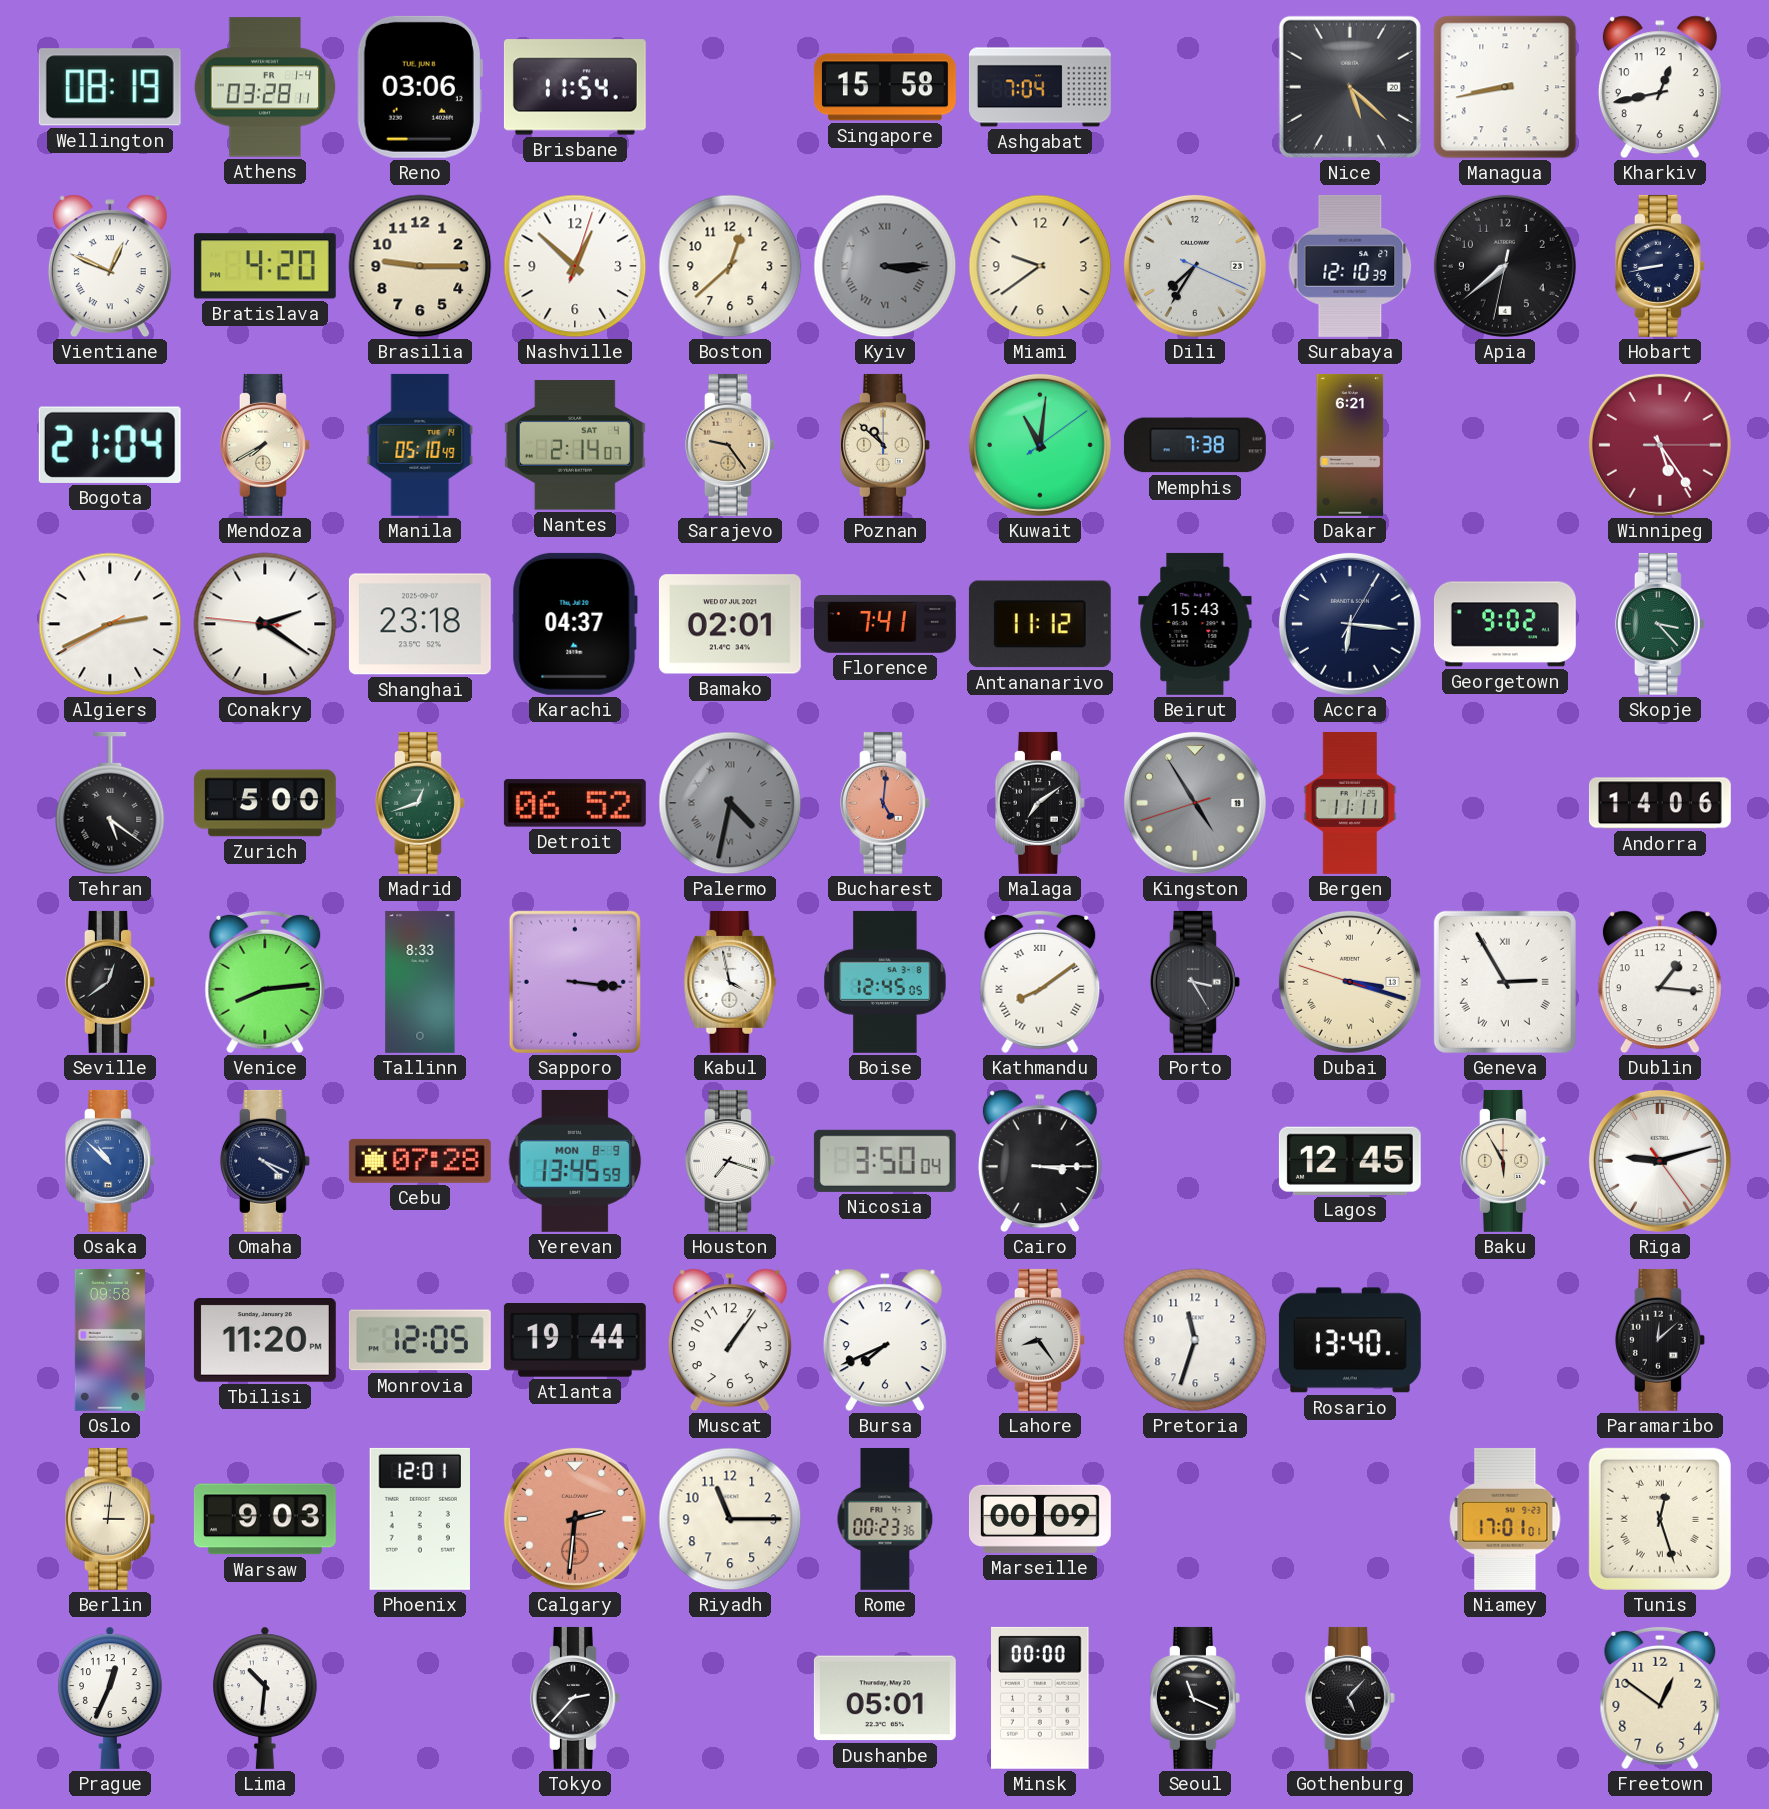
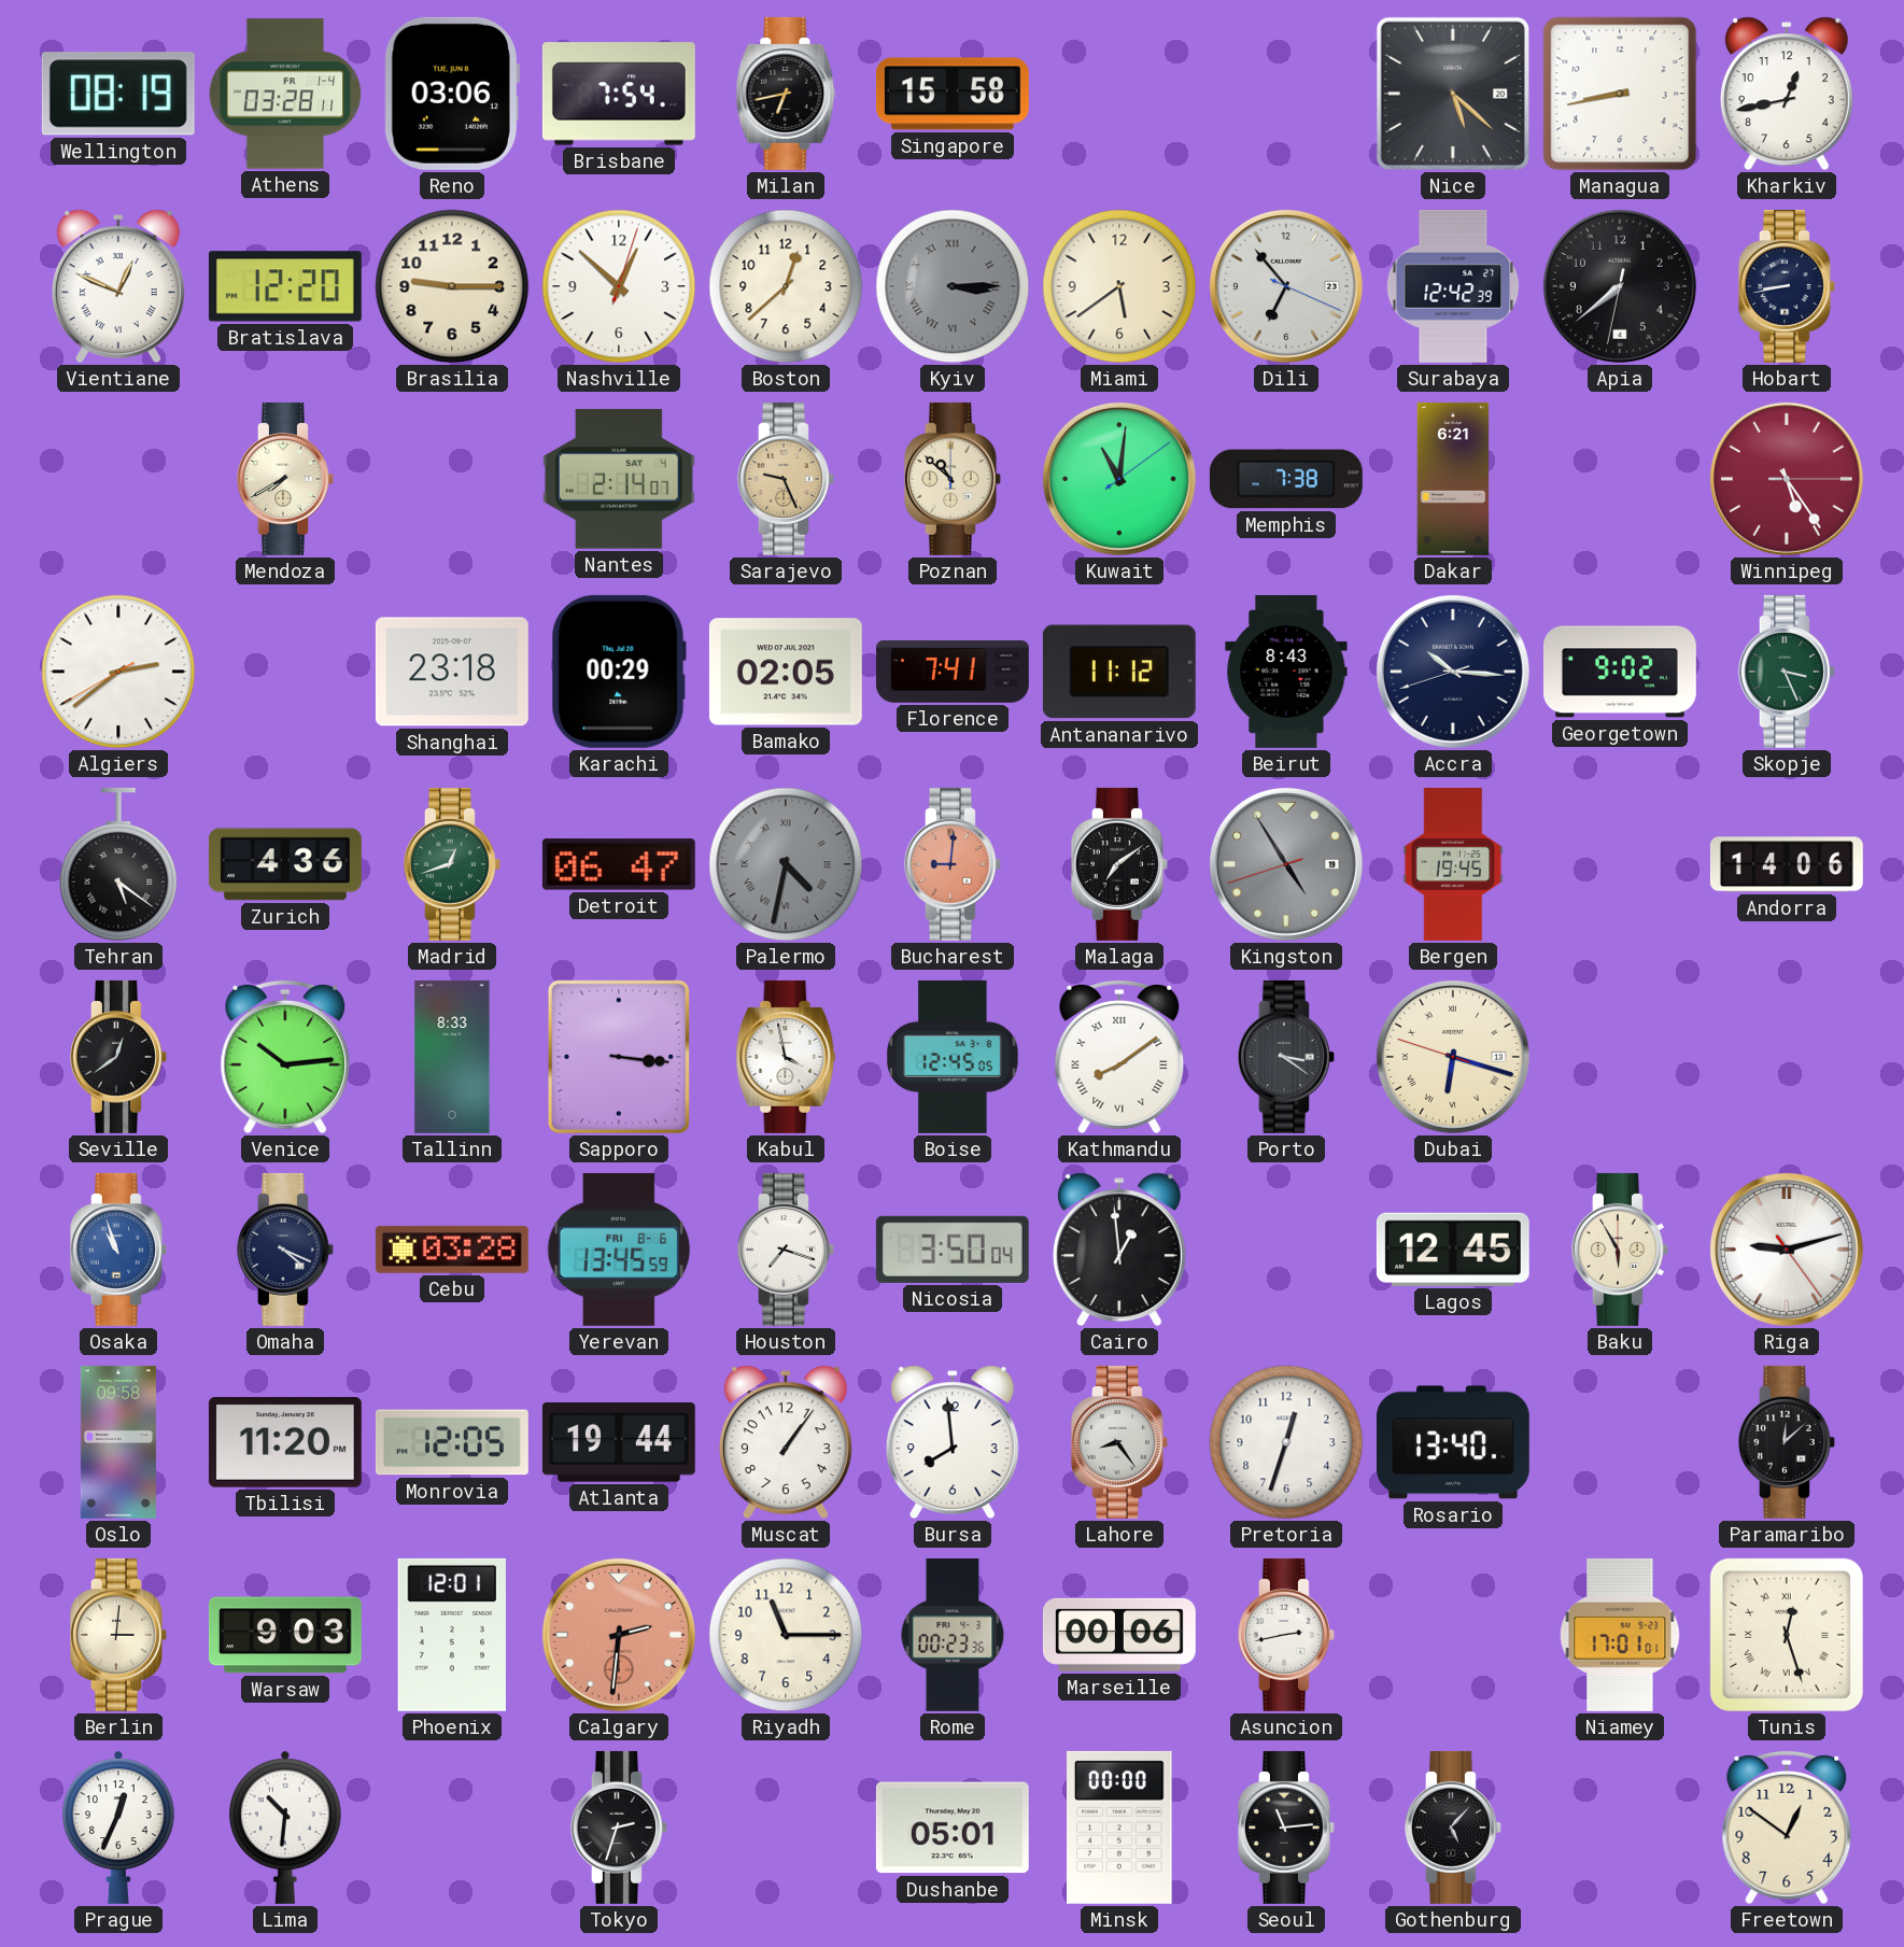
Brisbane: 11:54 -> 7:54
Milan: none -> 6:43
Ashgabat: 7:04 -> none
Bratislava: 4:20 -> 12:20
Miami: 9:39 -> 5:39
Dili: 7:35 -> 6:53
Surabaya: 12:10 -> 12:42
Bogota: 21:04 -> none
Manila: 05:10 -> none
Sarajevo: 9:24 -> 9:26
Algiers: 2:40 -> 2:38
Conakry: 2:20 -> none
Karachi: 04:37 -> 00:29
Bamako: 02:01 -> 02:05
Beirut: 15:43 -> 8:43
Accra: 6:16 -> 10:15
Skopje: 3:23 -> 3:26
Zurich: 5:00 -> 4:36
Detroit: 06:52 -> 06:47
Bucharest: 5:01 -> 9:01
Bergen: 11:11 -> 19:45
Venice: 8:14 -> 10:14
Porto: 3:25 -> 3:21
Dubai: 3:17 -> 6:17
Geneva: 2:55 -> none
Dublin: 1:16 -> none
Osaka: 10:52 -> 10:57
Cebu: 07:28 -> 03:28
Yerevan date: MON 8-9 -> FRI 8-6
Cairo: 3:15 -> 12:59
Bursa: 7:41 -> 7:59
Pretoria: 11:33 -> 12:33
Marseille: 00:09 -> 00:06
Asuncion: none -> 2:43
Tokyo: 2:37 -> 2:33
Seoul: 11:19 -> 11:14
